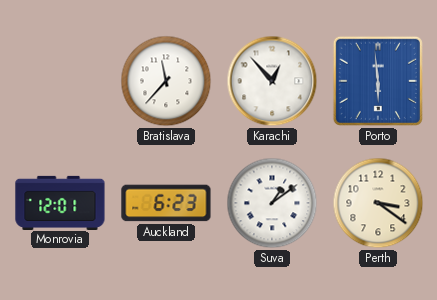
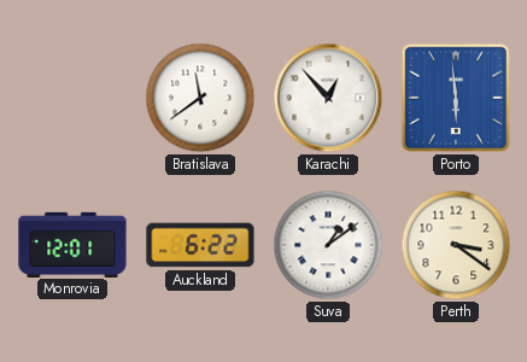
Bratislava: 11:37 -> 11:39
Auckland: 6:23 -> 6:22
